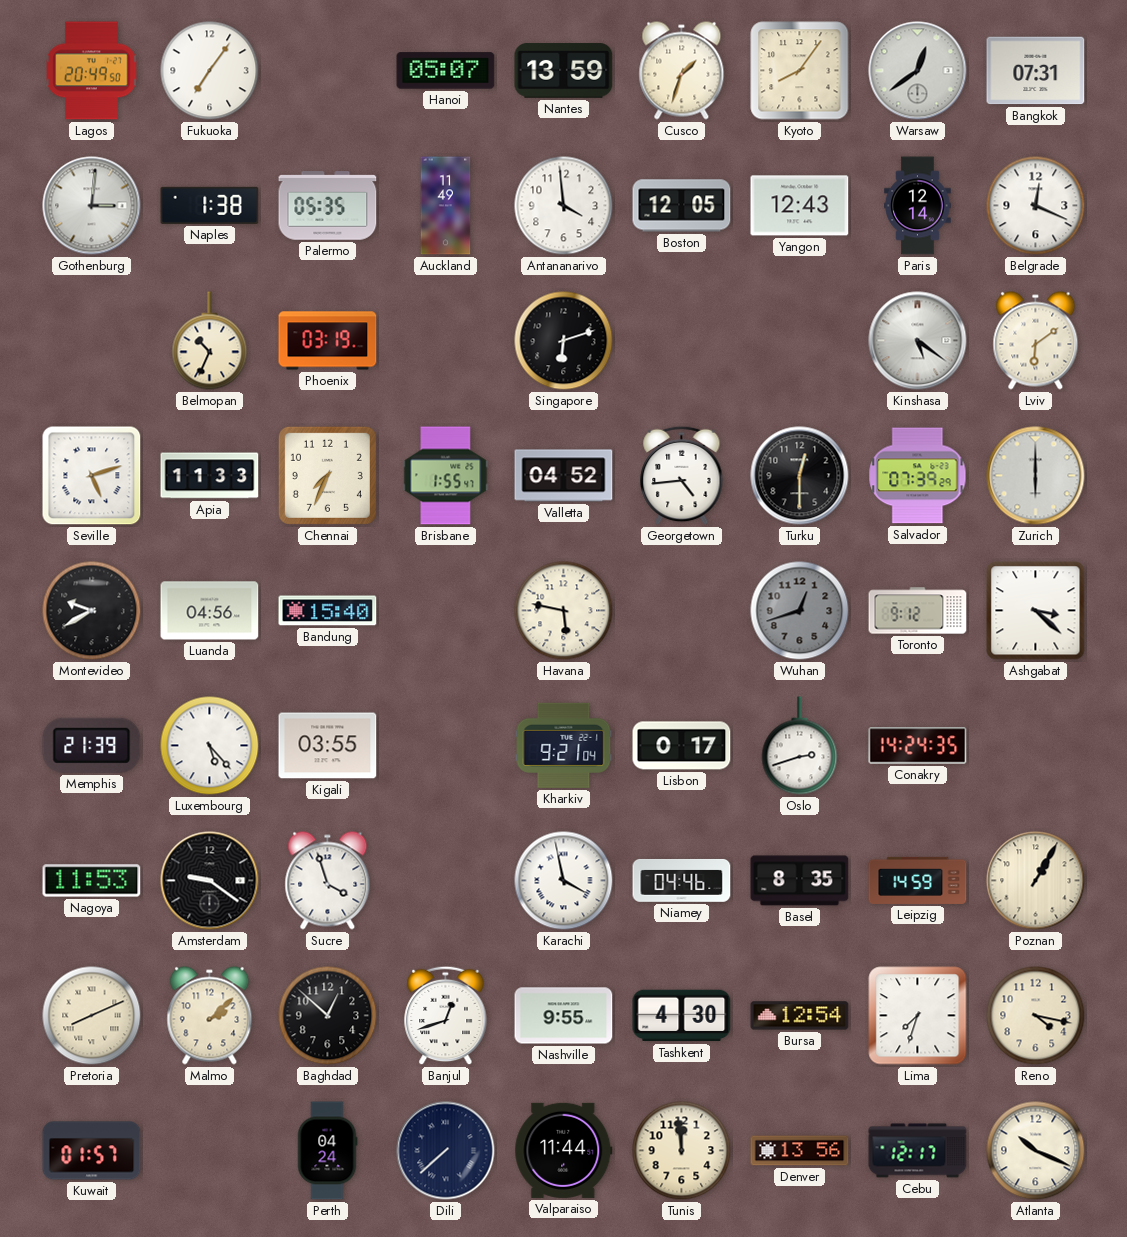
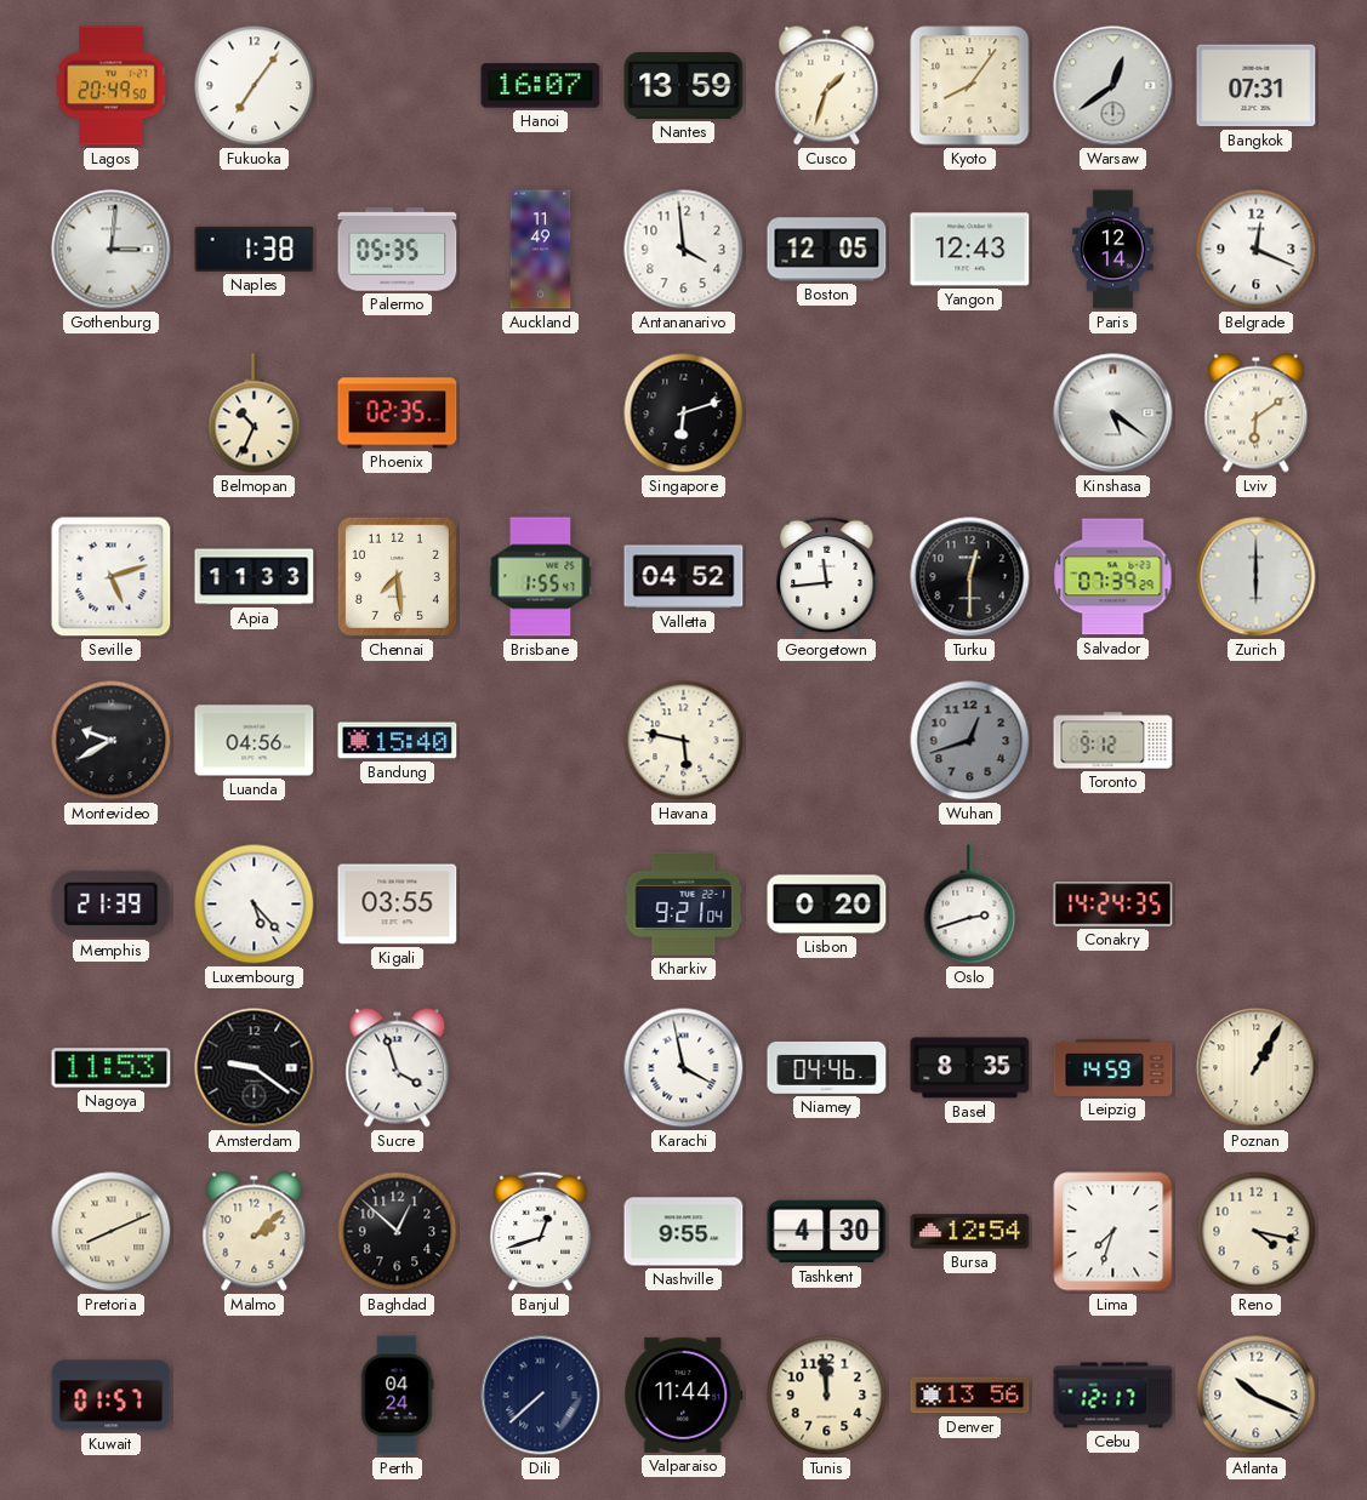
Hanoi: 05:07 -> 16:07
Phoenix: 03:19 -> 02:35
Chennai: 7:34 -> 7:29
Georgetown: 4:44 -> 11:44
Ashgabat: 3:22 -> none
Lisbon: 0:17 -> 0:20
